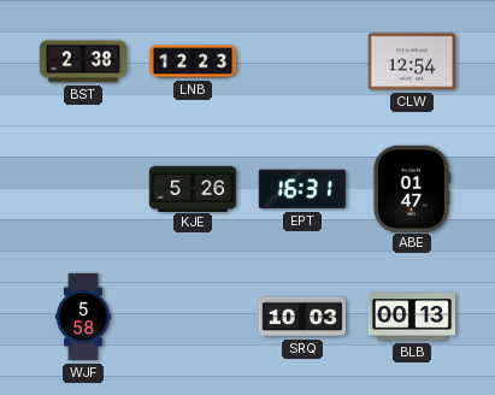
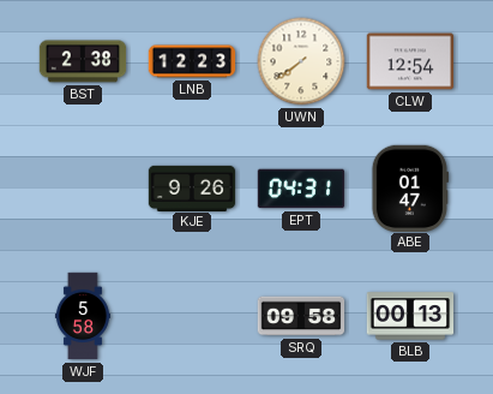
UWN: none -> 7:39
KJE: 5:26 -> 9:26
EPT: 16:31 -> 04:31
SRQ: 10:03 -> 09:58
